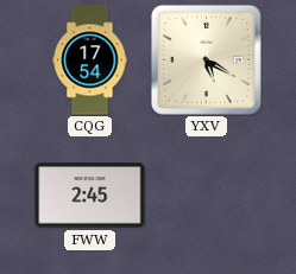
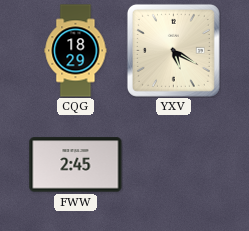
CQG: 17:54 -> 18:29
